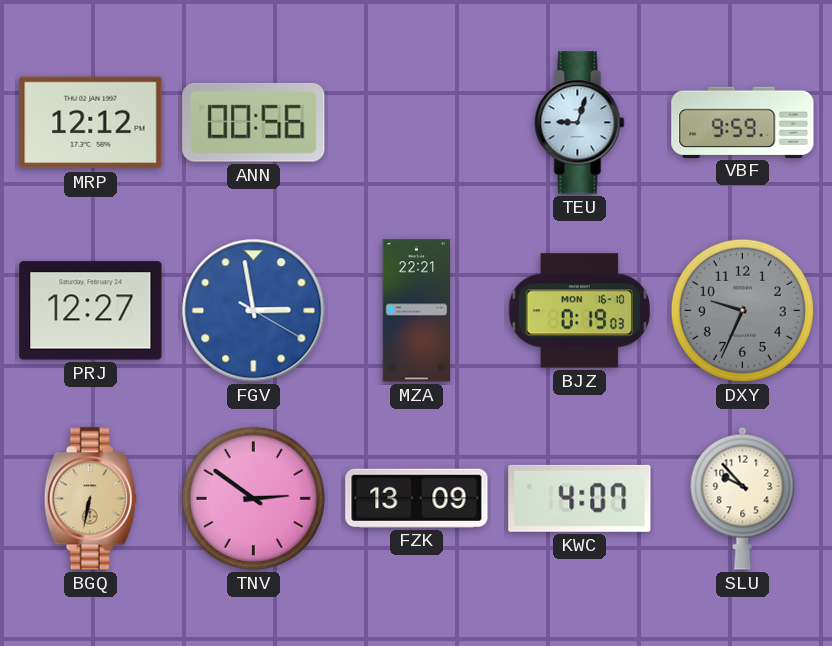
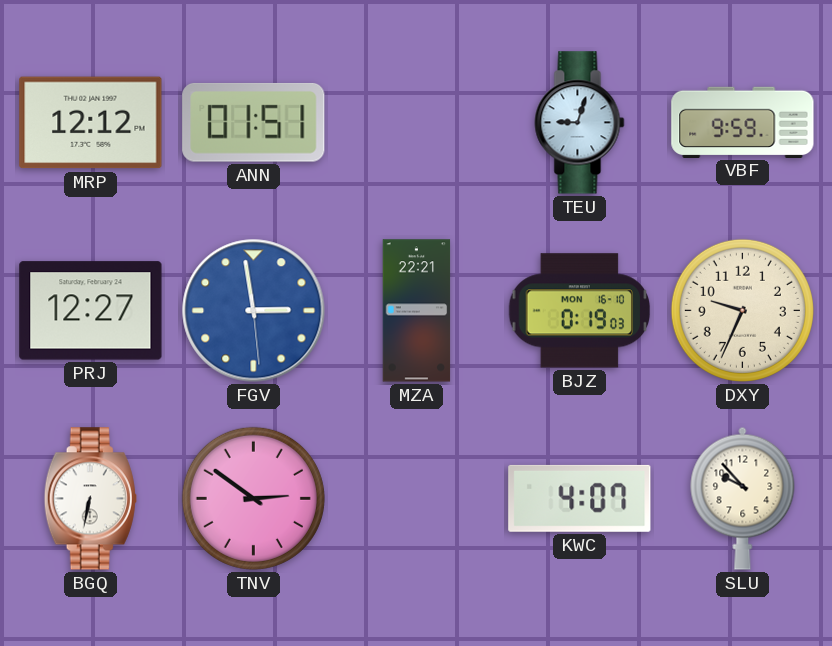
ANN: 00:56 -> 01:51
FGV: 2:58:20 -> 2:58:29
DXY dial: grey -> cream
BGQ dial: champagne -> white
FZK: 13:09 -> none
